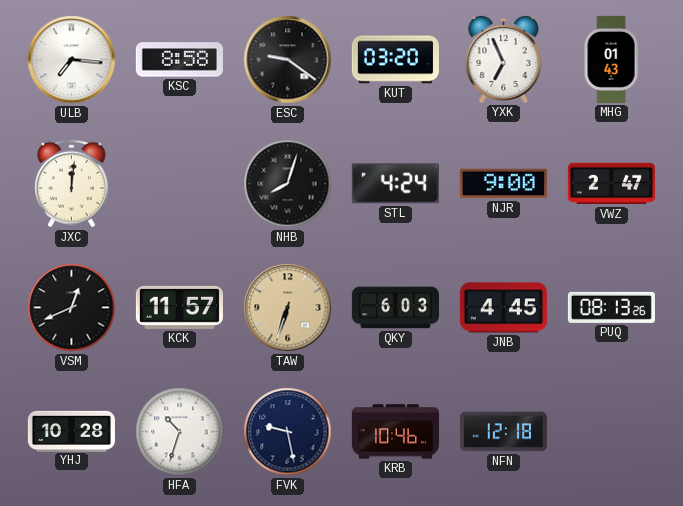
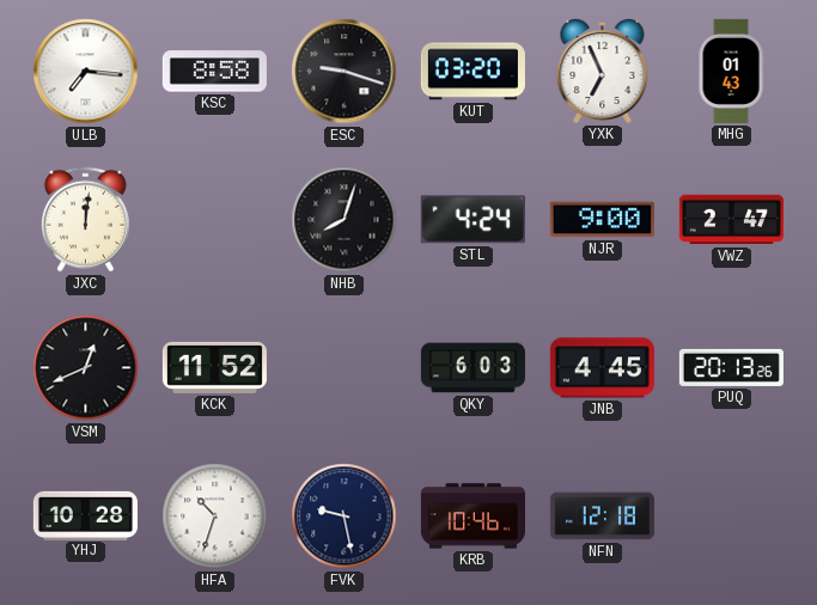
ESC: 9:21 -> 9:18
KCK: 11:57 -> 11:52
TAW: 6:33 -> none
PUQ: 08:13 -> 20:13
